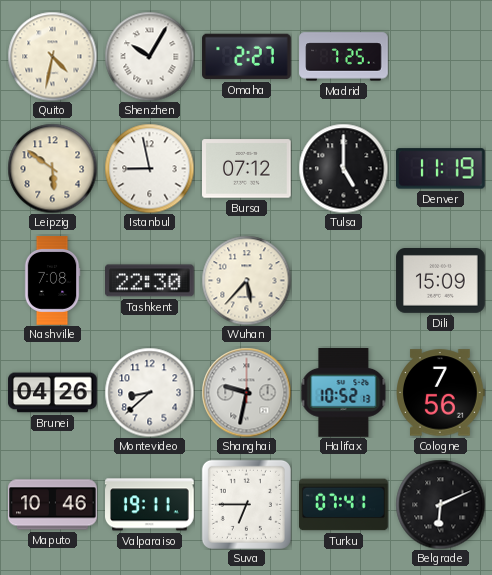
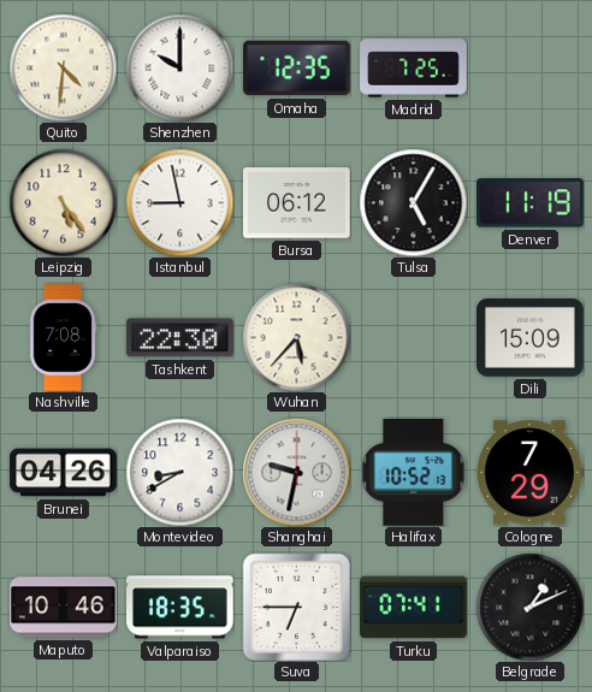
Quito: 4:32 -> 4:31
Shenzhen: 10:05 -> 10:00
Omaha: 2:27 -> 12:35
Leipzig: 5:51 -> 5:24
Bursa: 07:12 -> 06:12
Tulsa: 5:00 -> 5:05
Montevideo: 8:38 -> 8:40
Cologne: 7:56 -> 7:29
Valparaiso: 19:11 -> 18:35
Belgrade: 6:11 -> 1:11
